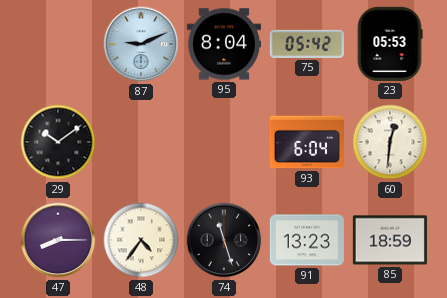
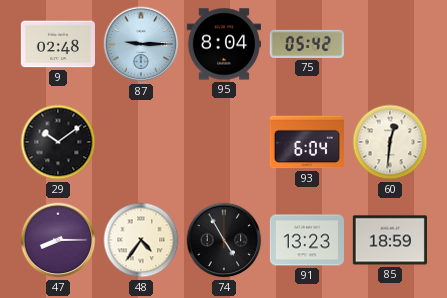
9: none -> 02:48
87: 9:11 -> 9:15
23: 05:53 -> none
74: 11:27 -> 4:55
